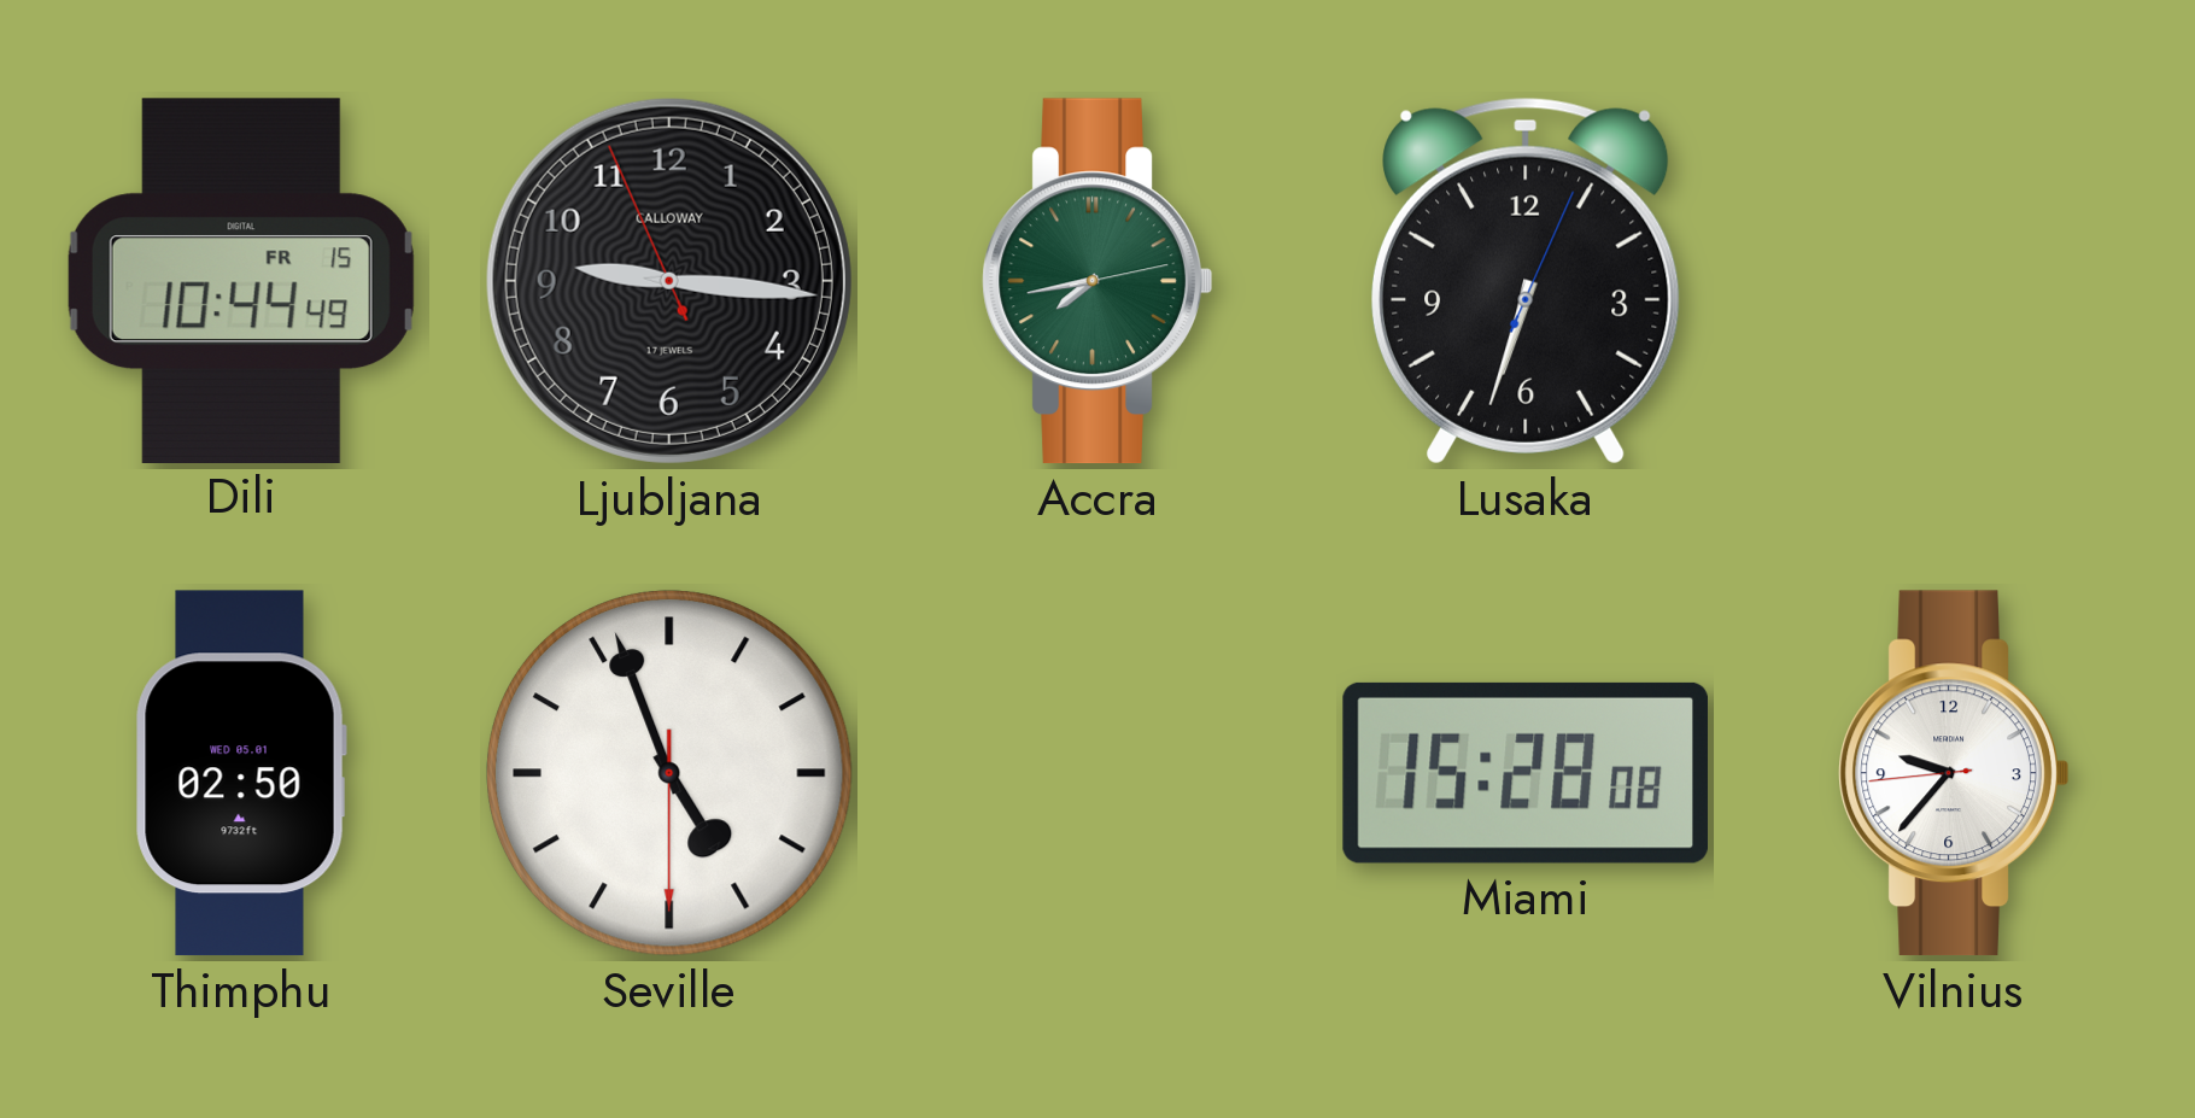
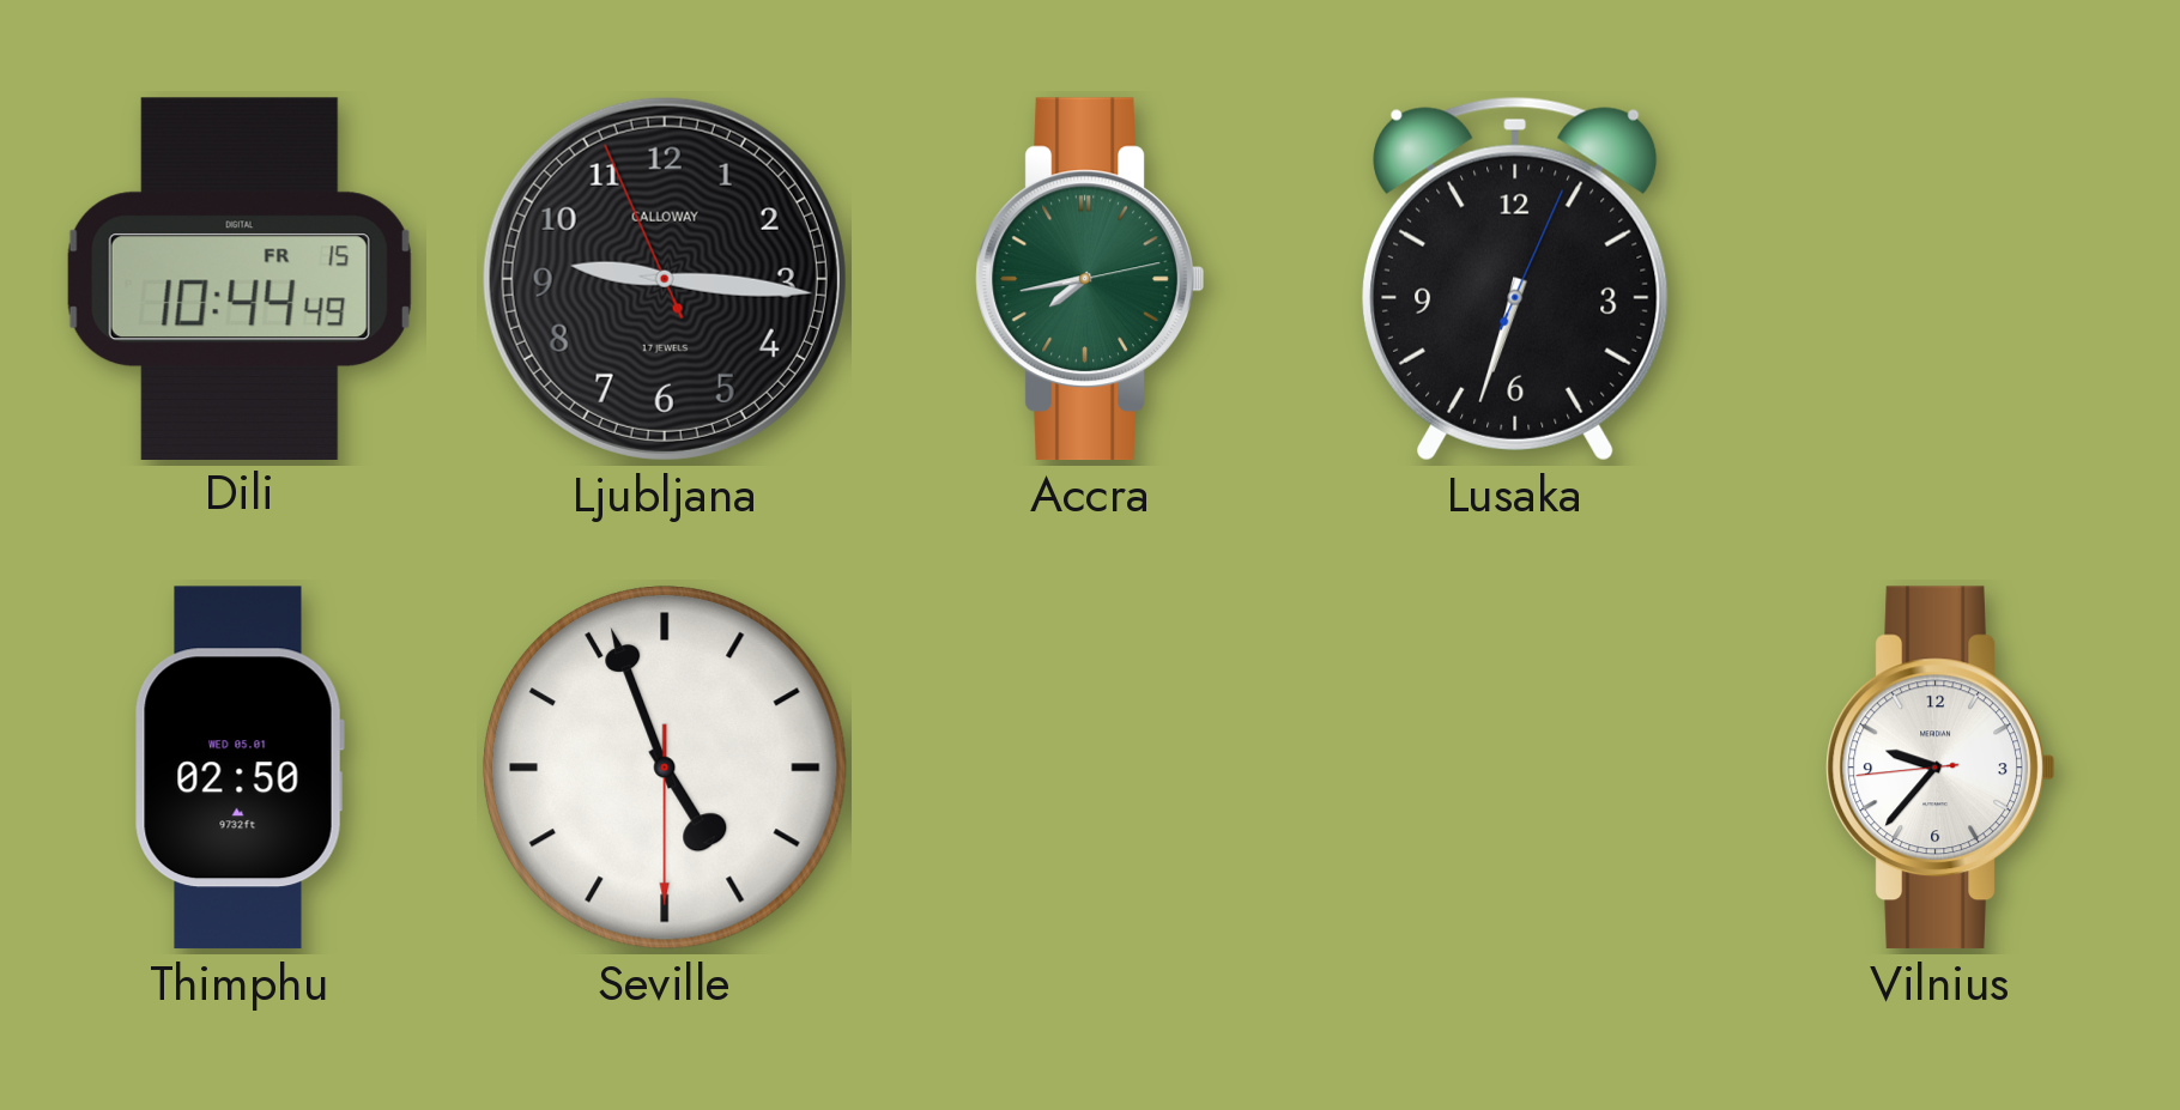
Miami: 15:28 -> none
